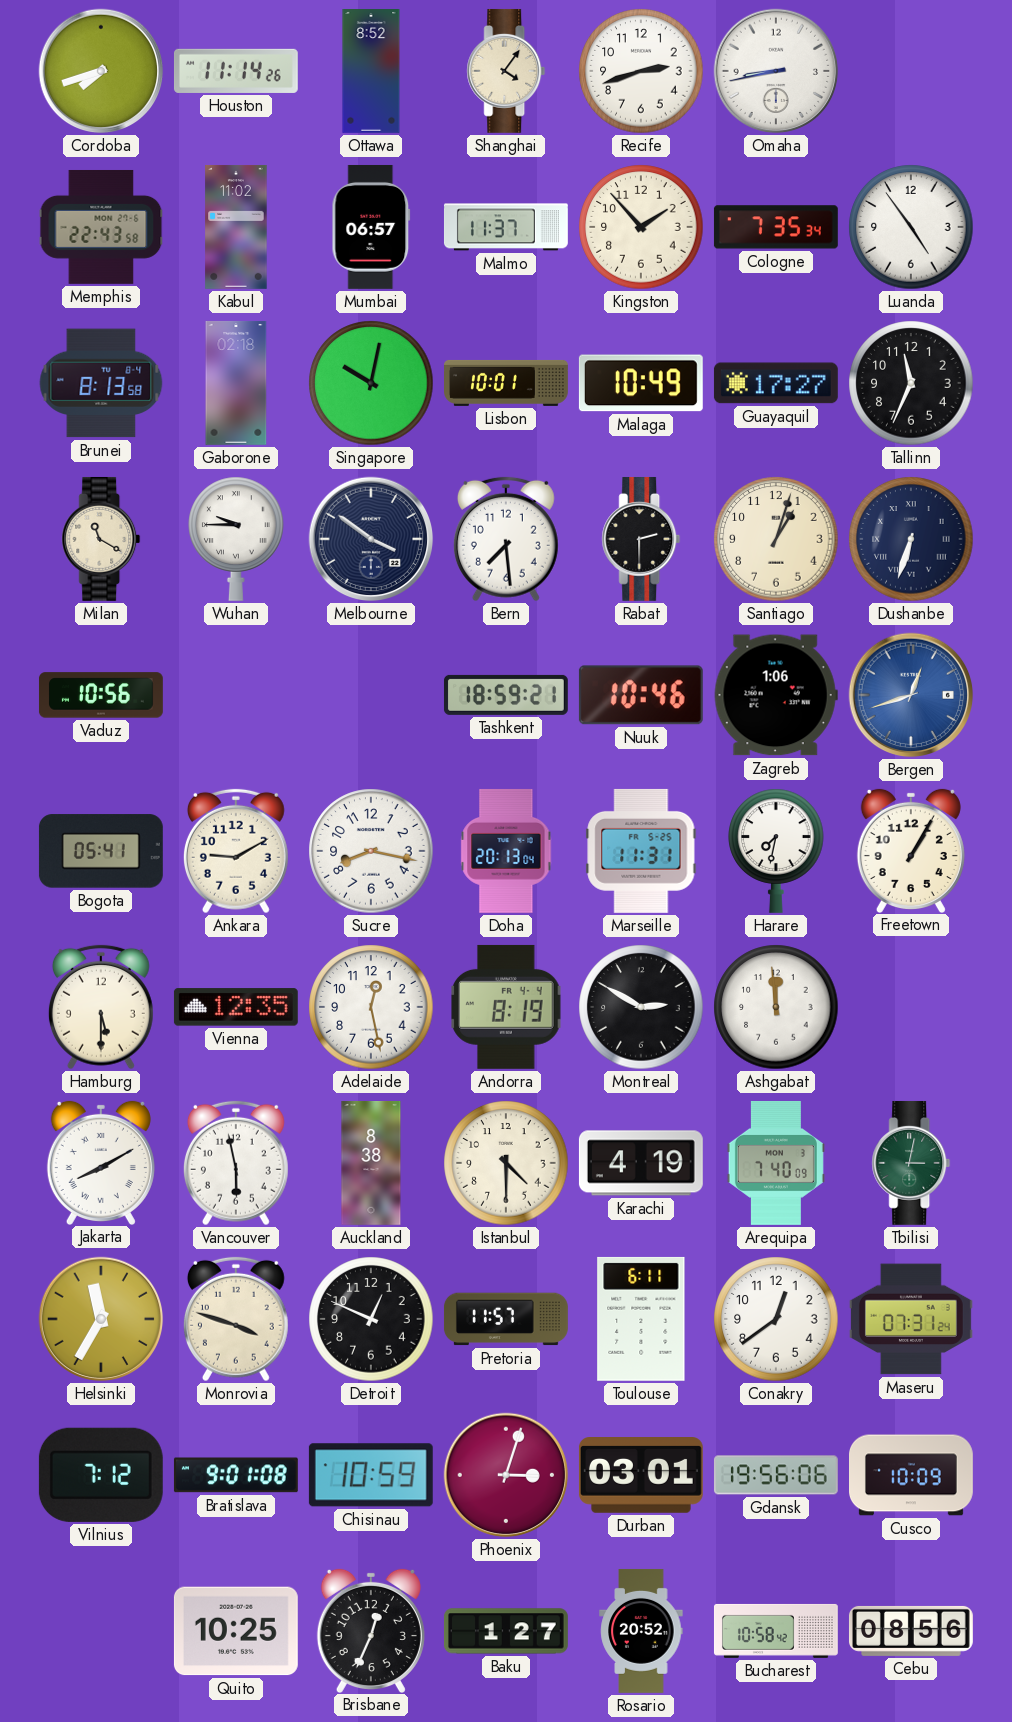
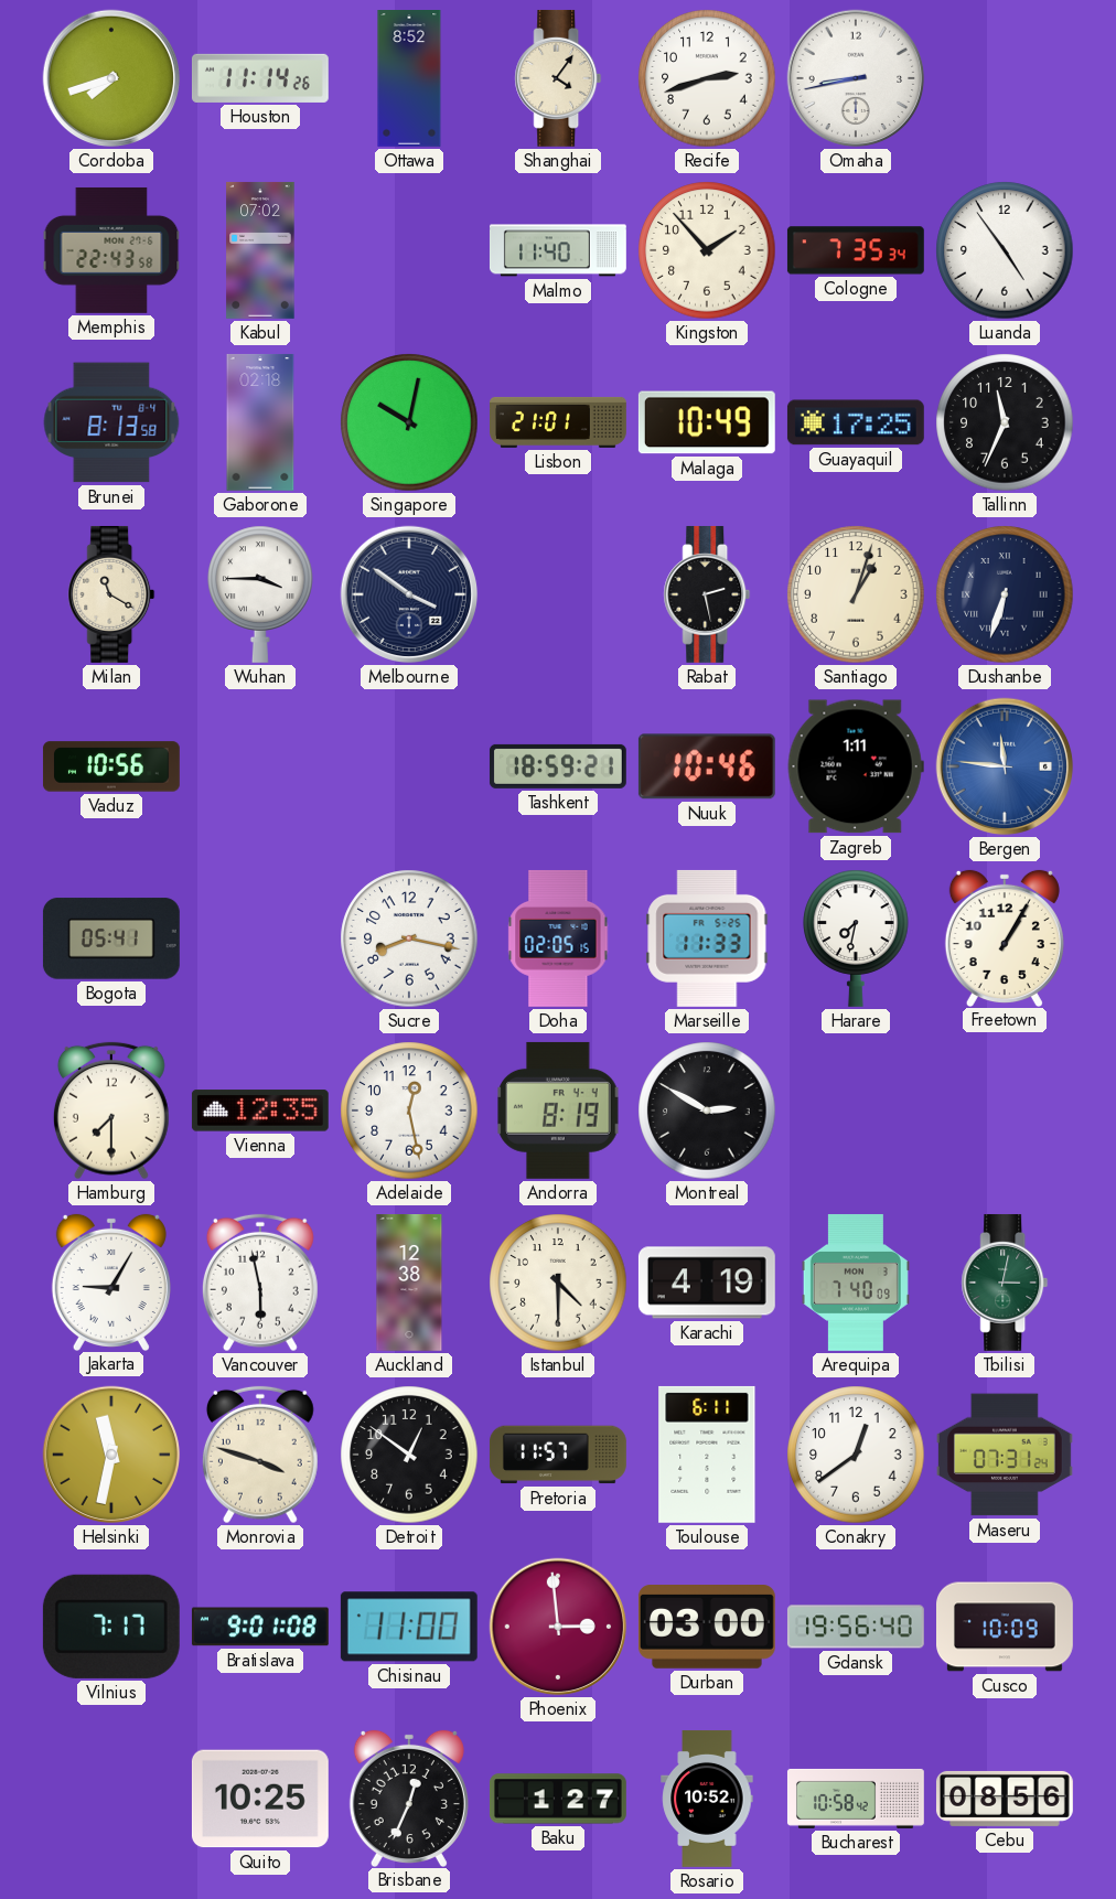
Kabul: 11:02 -> 07:02
Mumbai: 06:57 -> none
Malmo: 11:37 -> 11:40
Lisbon: 10:01 -> 21:01
Guayaquil: 17:27 -> 17:25
Wuhan: 9:45 -> 3:45
Bern: 7:29 -> none
Rabat: 2:30 -> 2:28
Zagreb: 1:06 -> 1:11
Bergen: 12:42 -> 11:46
Ankara: 9:10 -> none
Doha: 20:13 -> 02:05
Marseille: 11:31 -> 11:33
Hamburg: 5:30 -> 7:30
Ashgabat: 11:59 -> none
Jakarta: 8:10 -> 9:05
Auckland: 8:38 -> 12:38
Helsinki: 11:35 -> 11:32
Detroit: 12:49 -> 12:51
Vilnius: 7:12 -> 7:17
Chisinau: 10:59 -> 11:00
Phoenix: 3:03 -> 2:59
Durban: 03:01 -> 03:00
Gdansk: 19:56:06 -> 19:56:40
Rosario: 20:52 -> 10:52
